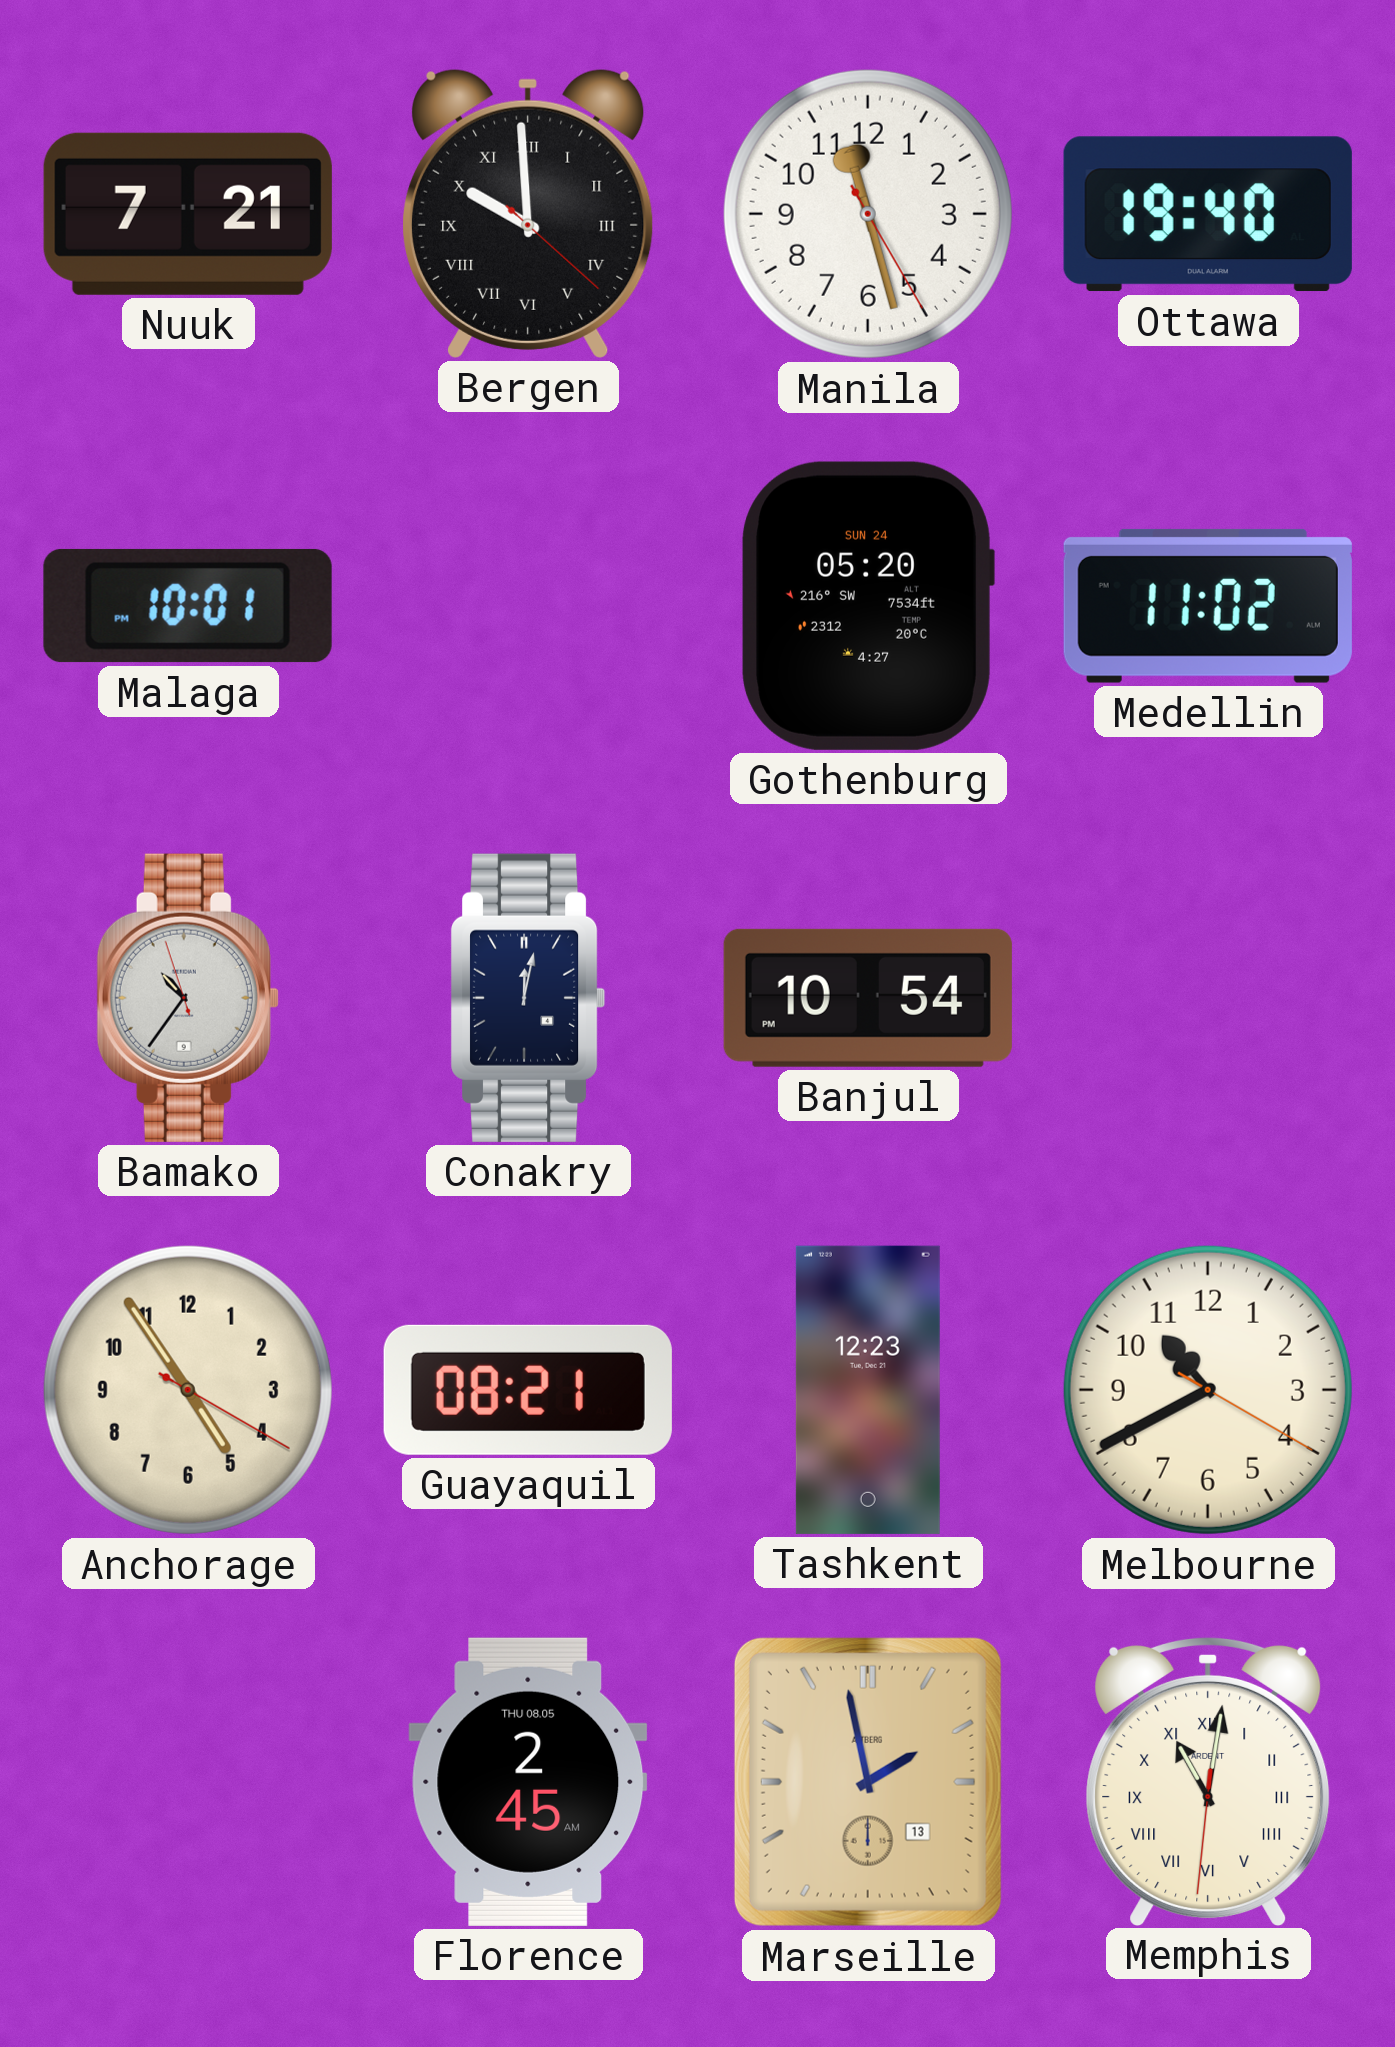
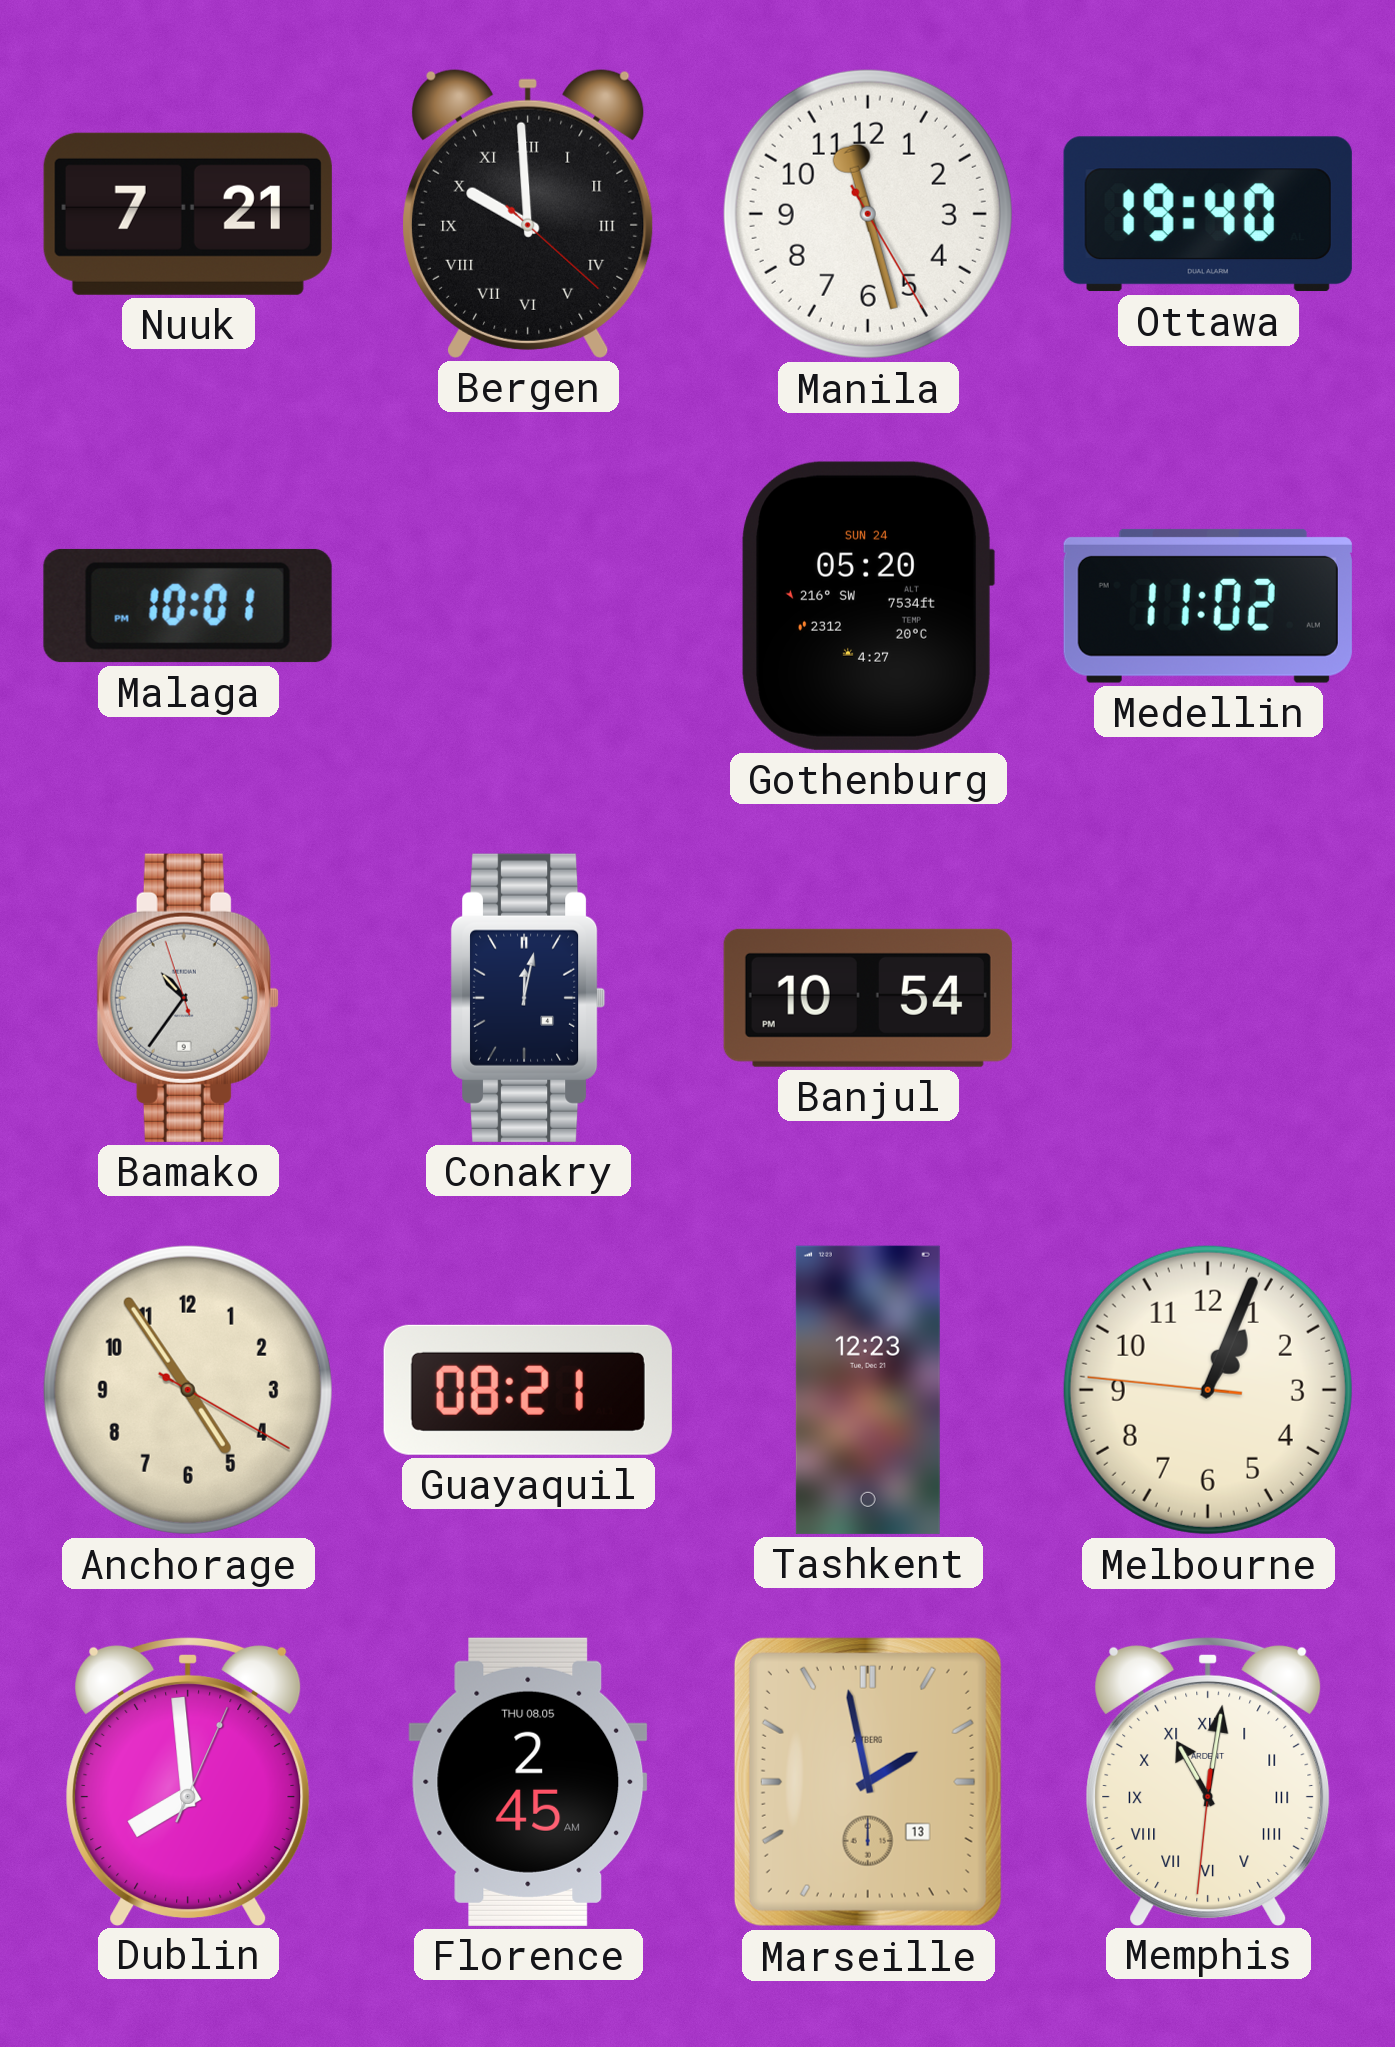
Melbourne: 10:40 -> 1:03
Dublin: none -> 7:59
